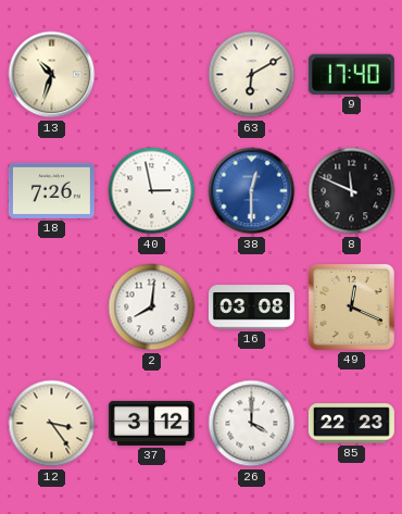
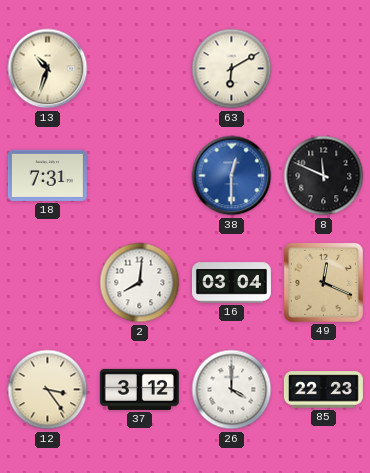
9: 17:40 -> none
18: 7:26 -> 7:31
40: 2:58 -> none
16: 03:08 -> 03:04
